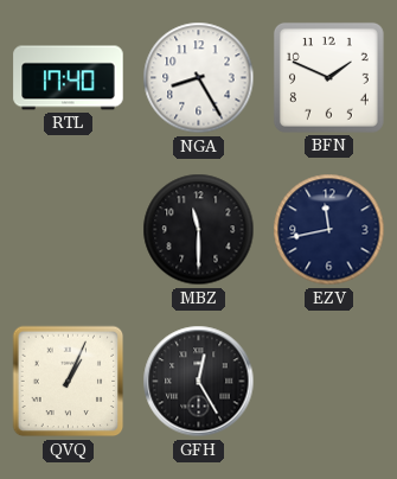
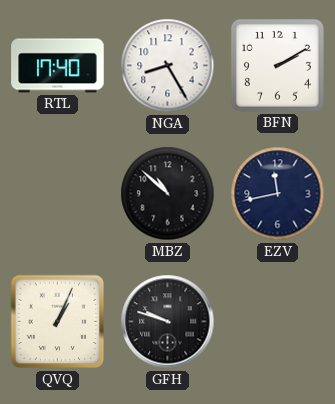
BFN: 1:49 -> 2:10
MBZ: 11:30 -> 10:52
GFH: 12:25 -> 9:48
